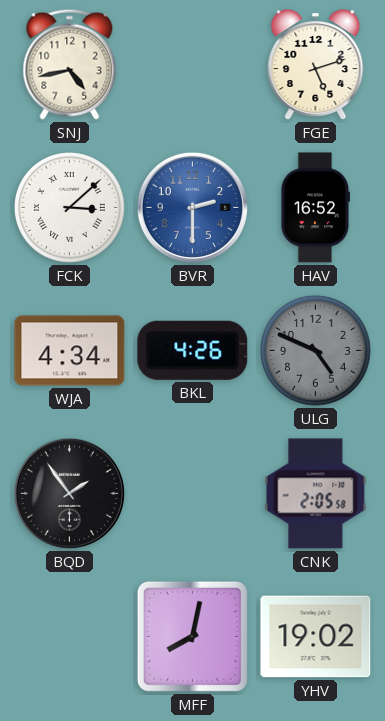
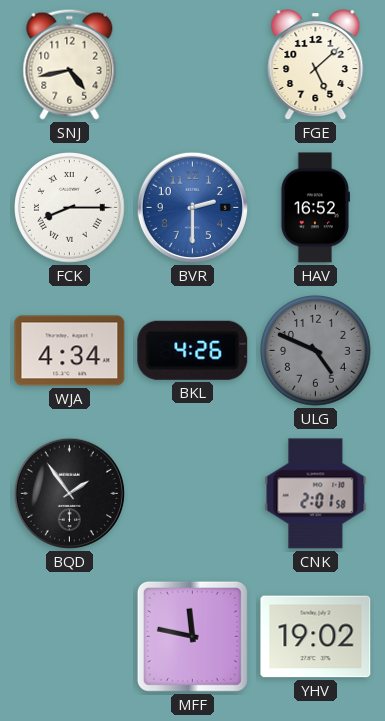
FGE: 5:12 -> 5:08
FCK: 3:08 -> 8:15
CNK: 2:05 -> 2:01
MFF: 8:02 -> 11:47
